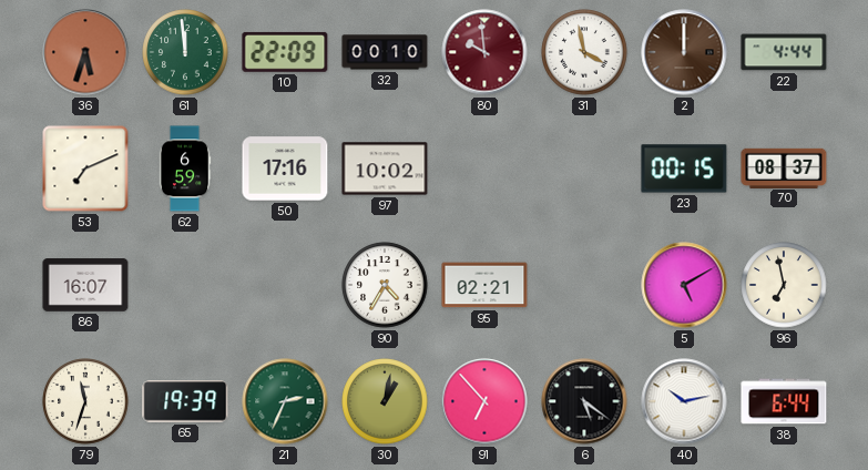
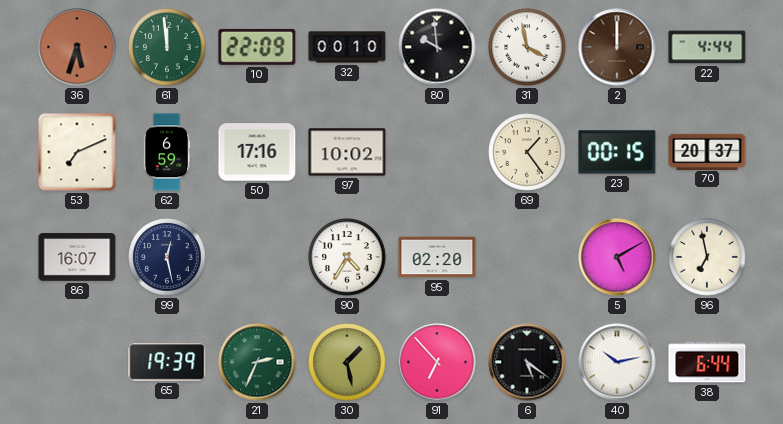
80 dial: burgundy -> black
69: none -> 1:24
70: 08:37 -> 20:37
99: none -> 12:28
95: 02:21 -> 02:20
79: 11:33 -> none
30: 1:02 -> 1:28
